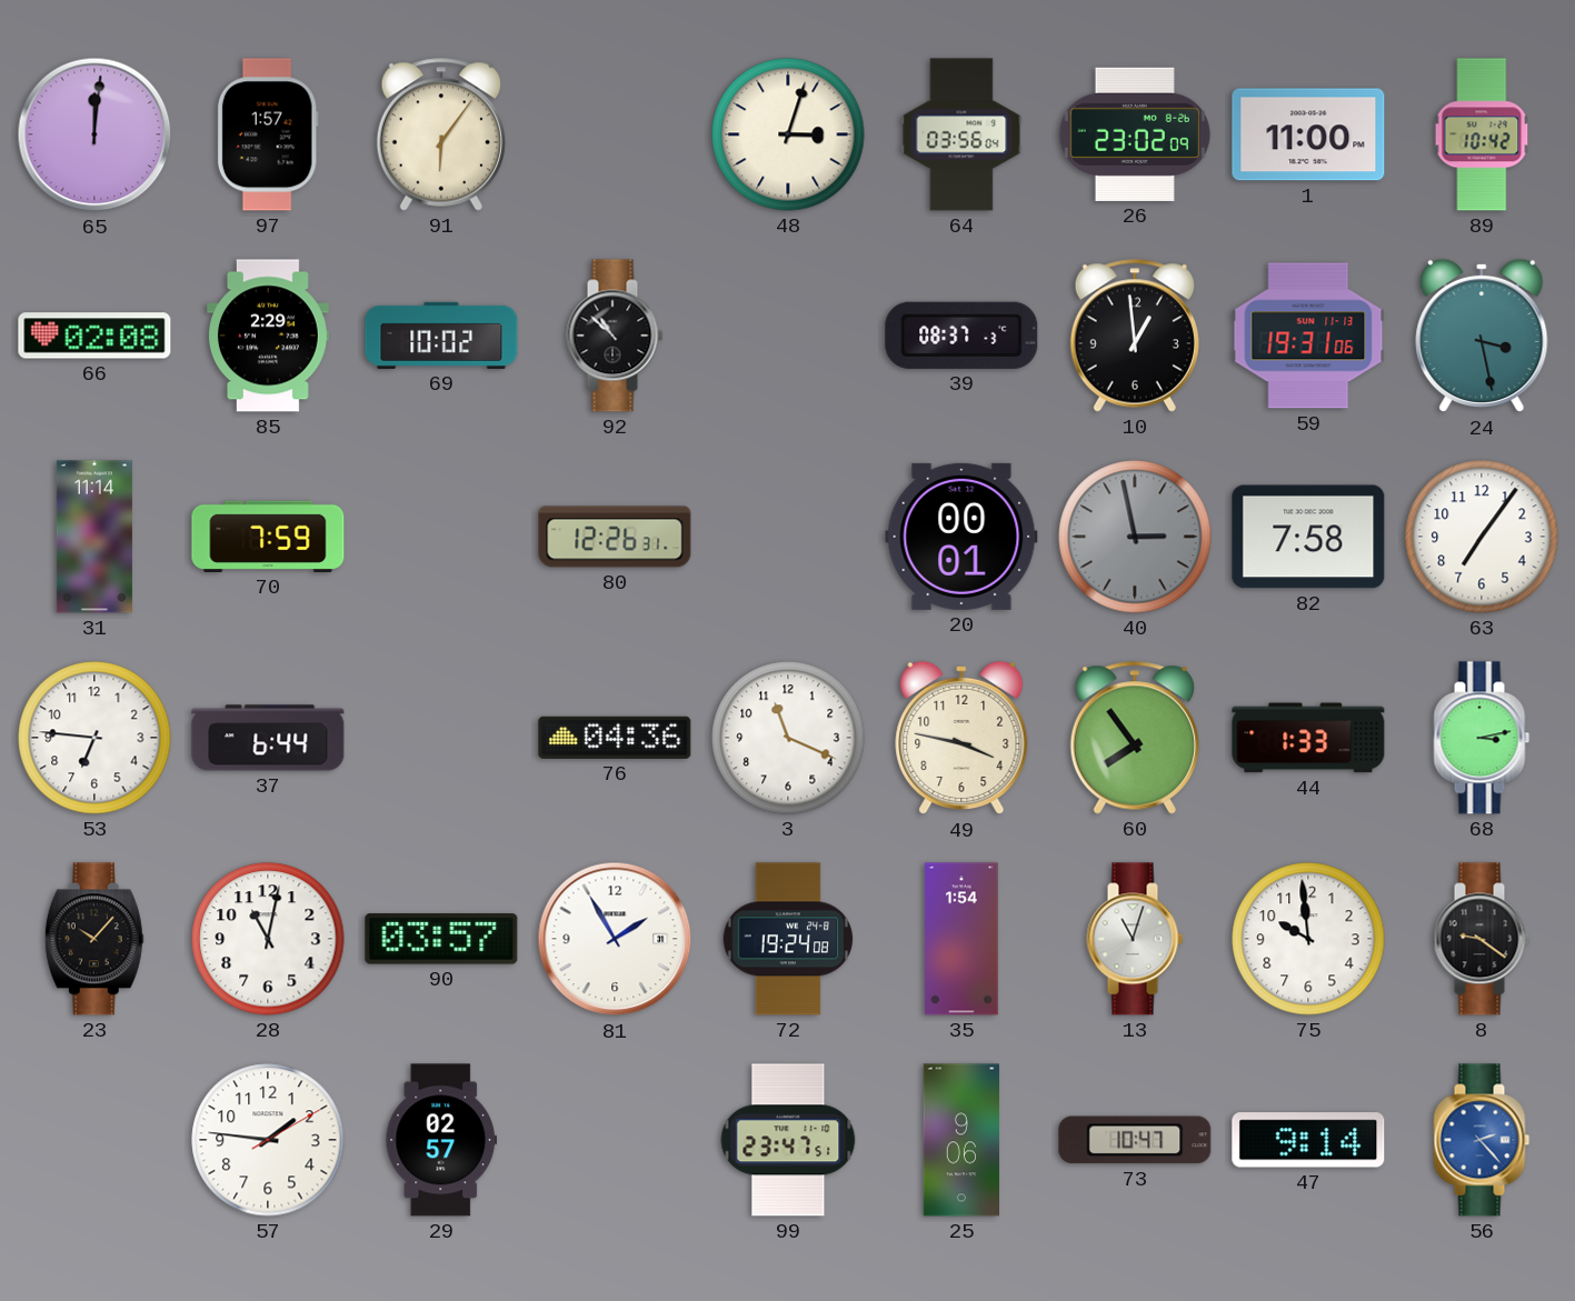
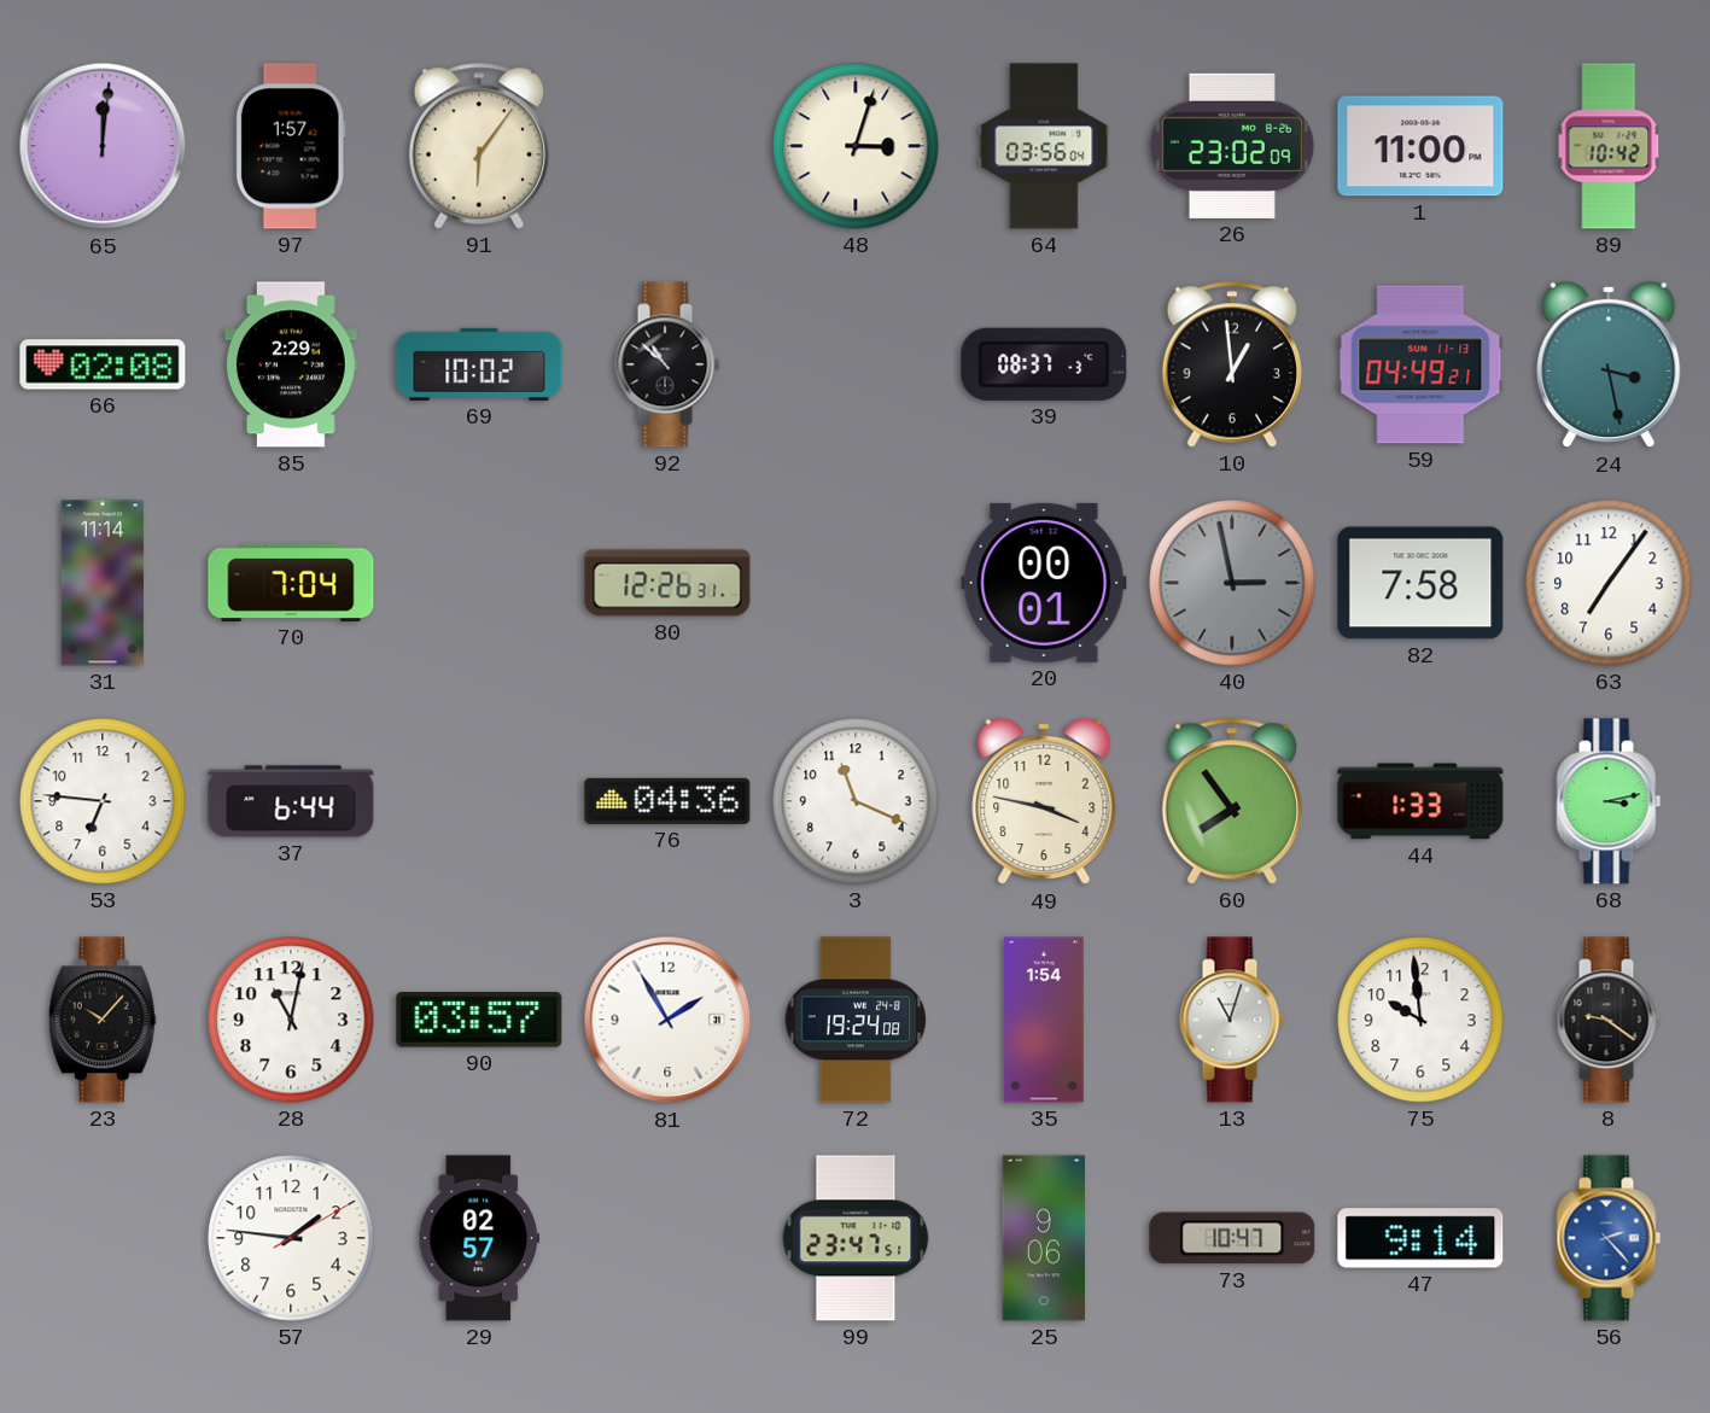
59: 19:31 -> 04:49
70: 7:59 -> 7:04
